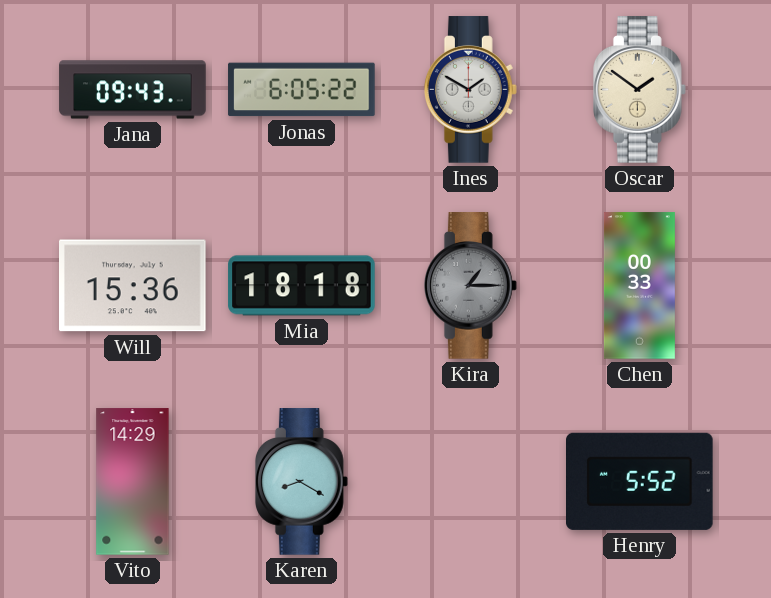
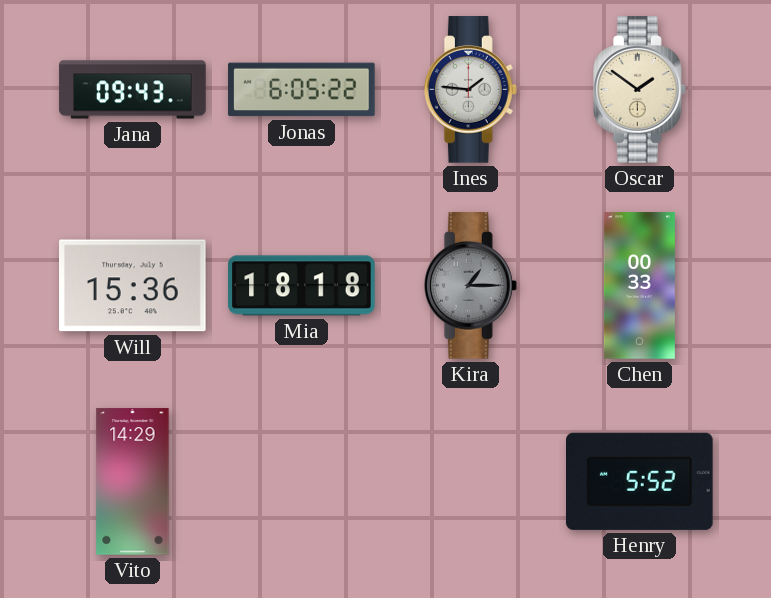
Ines: 1:50 -> 1:46
Karen: 8:20 -> none
